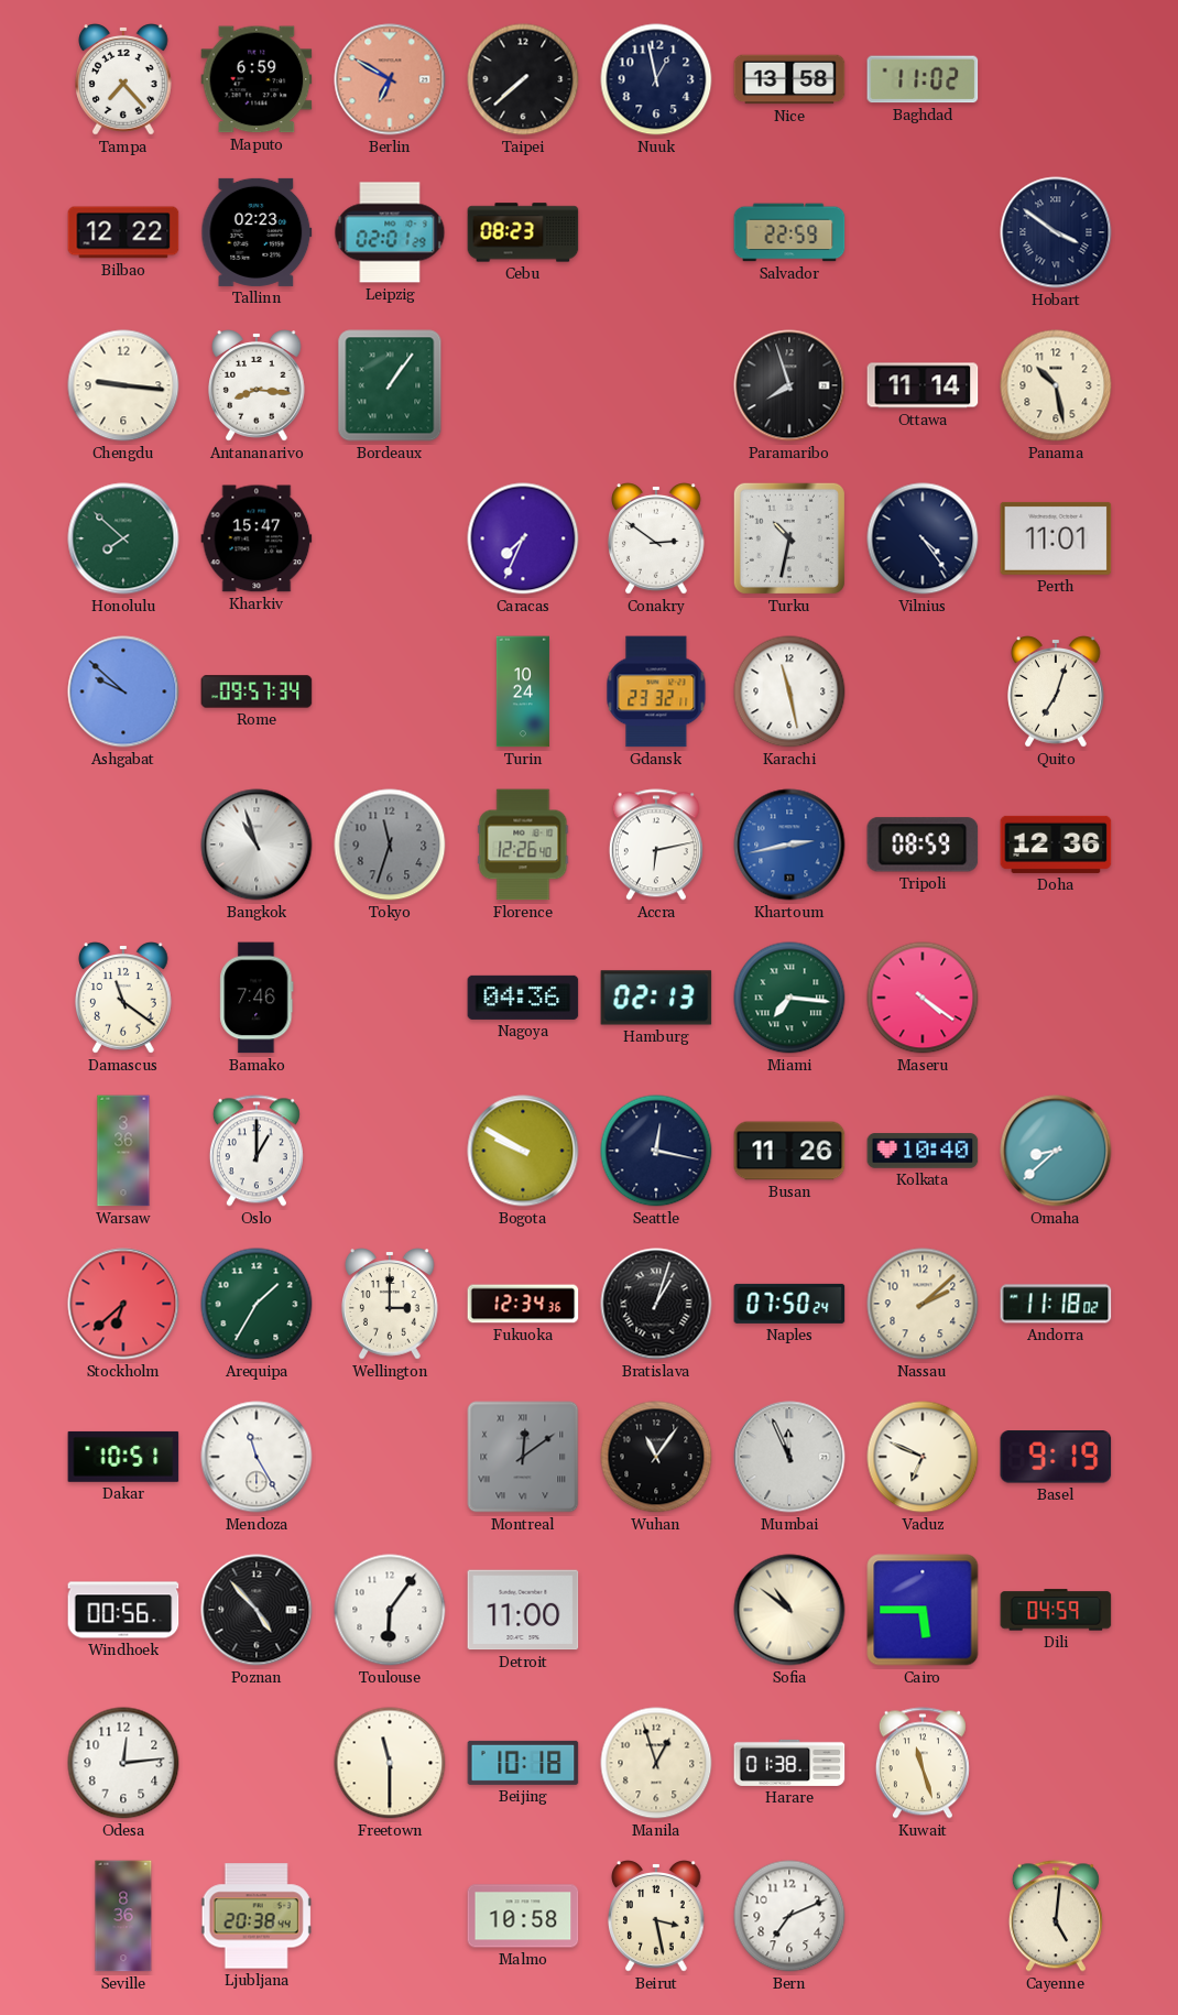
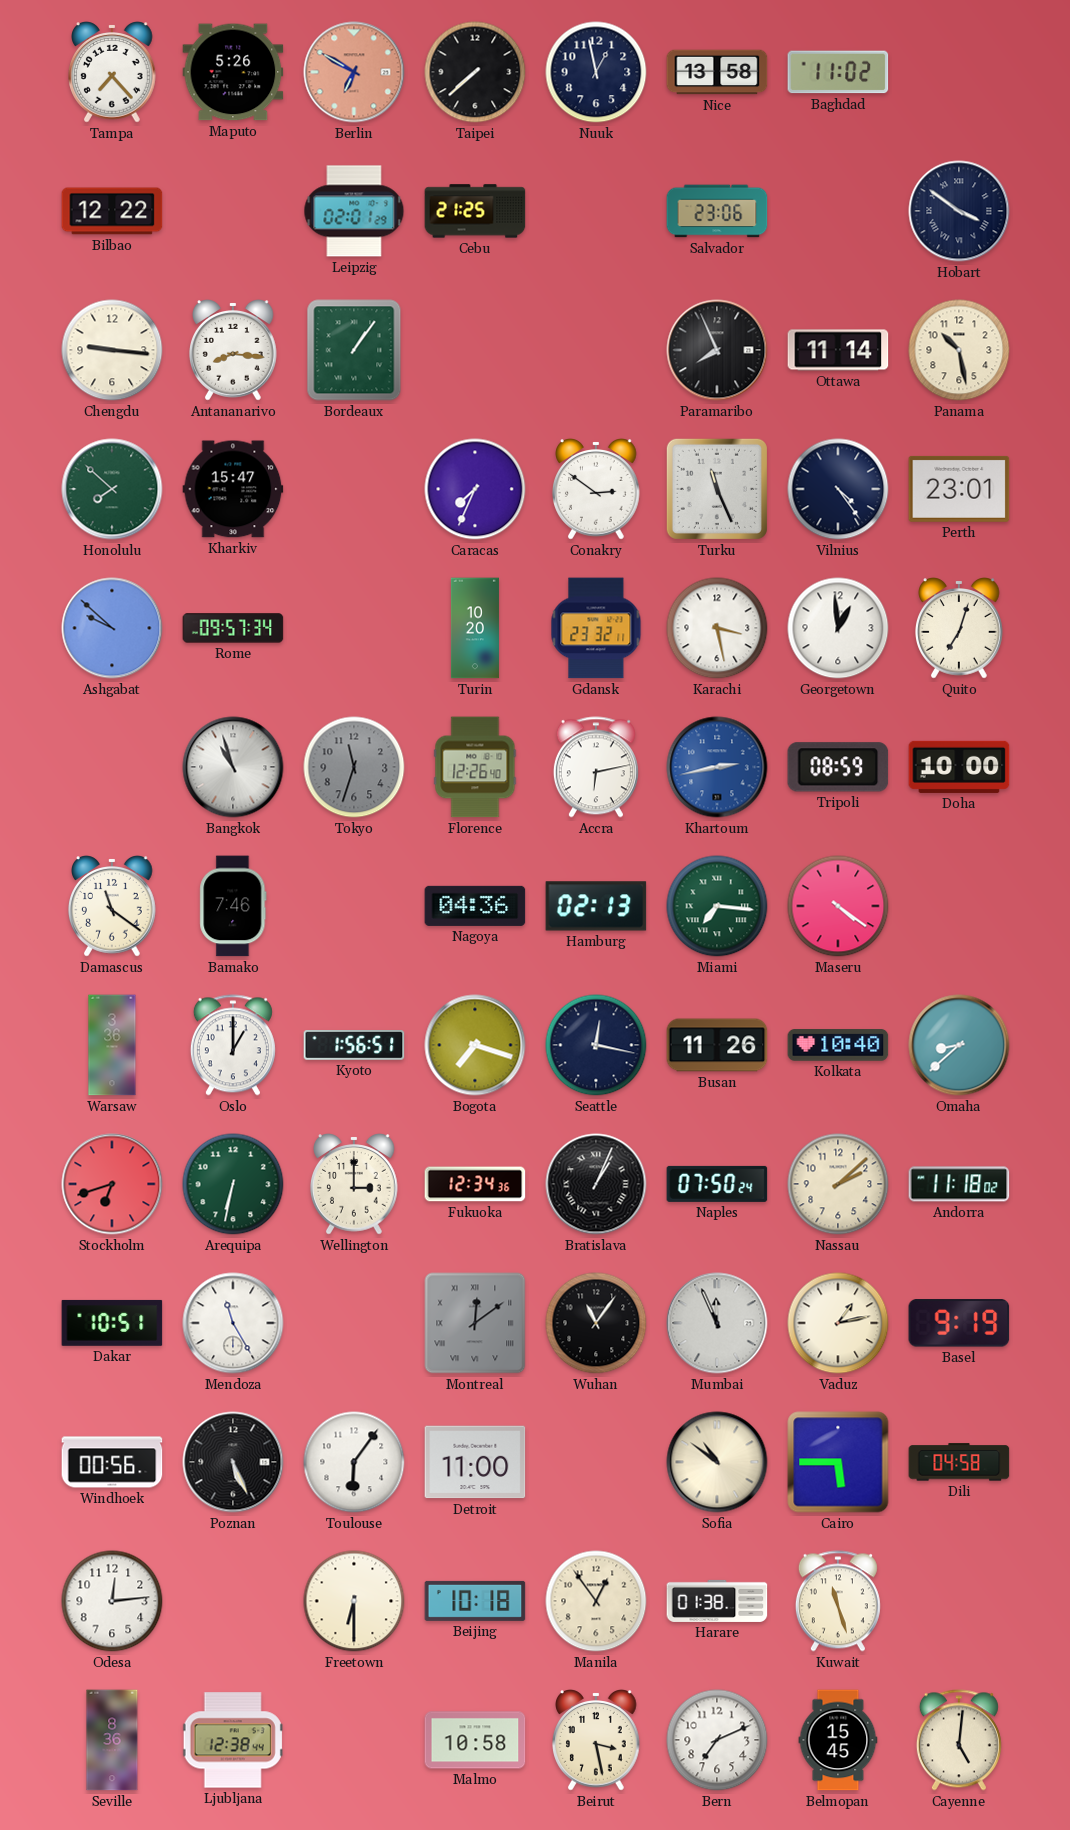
Maputo: 6:59 -> 5:26
Tallinn: 02:23 -> none
Cebu: 08:23 -> 21:25
Salvador: 22:59 -> 23:06
Paramaribo: 7:57 -> 7:56
Turku: 10:32 -> 11:26
Perth: 11:01 -> 23:01
Turin: 10:24 -> 10:20
Karachi: 11:28 -> 3:28
Georgetown: none -> 12:59
Doha: 12:36 -> 10:00
Kyoto: none -> 1:56
Bogota: 9:50 -> 7:18
Stockholm: 6:38 -> 6:42
Arequipa: 1:35 -> 6:32
Bratislava: 1:03 -> 1:04
Vaduz: 6:49 -> 1:13
Poznan: 4:53 -> 5:26
Dili: 04:59 -> 04:58
Freetown: 11:30 -> 6:30
Manila: 12:57 -> 12:54
Ljubljana: 20:38 -> 12:38
Belmopan: none -> 15:45
